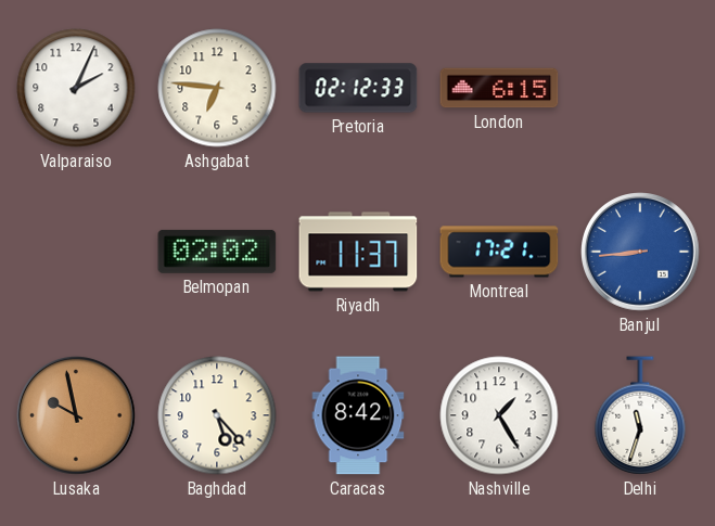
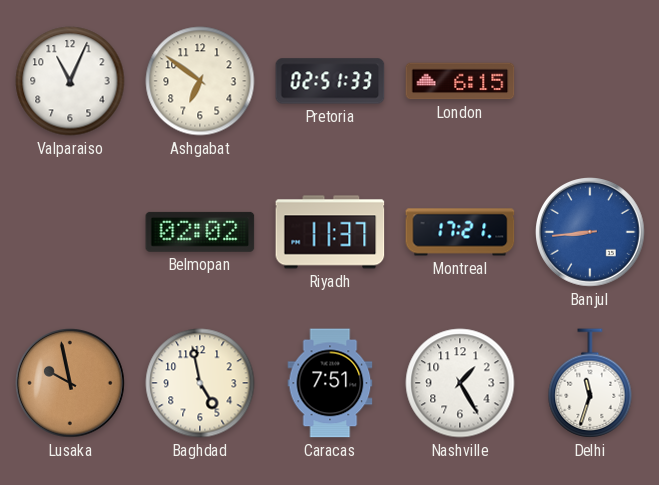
Valparaiso: 2:04 -> 11:04
Ashgabat: 6:46 -> 6:51
Pretoria: 02:12 -> 02:51
Baghdad: 5:23 -> 4:58
Caracas: 8:42 -> 7:51
